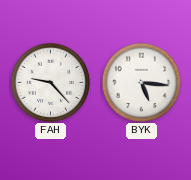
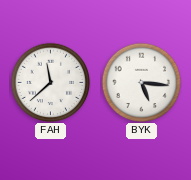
FAH: 9:23 -> 11:38
